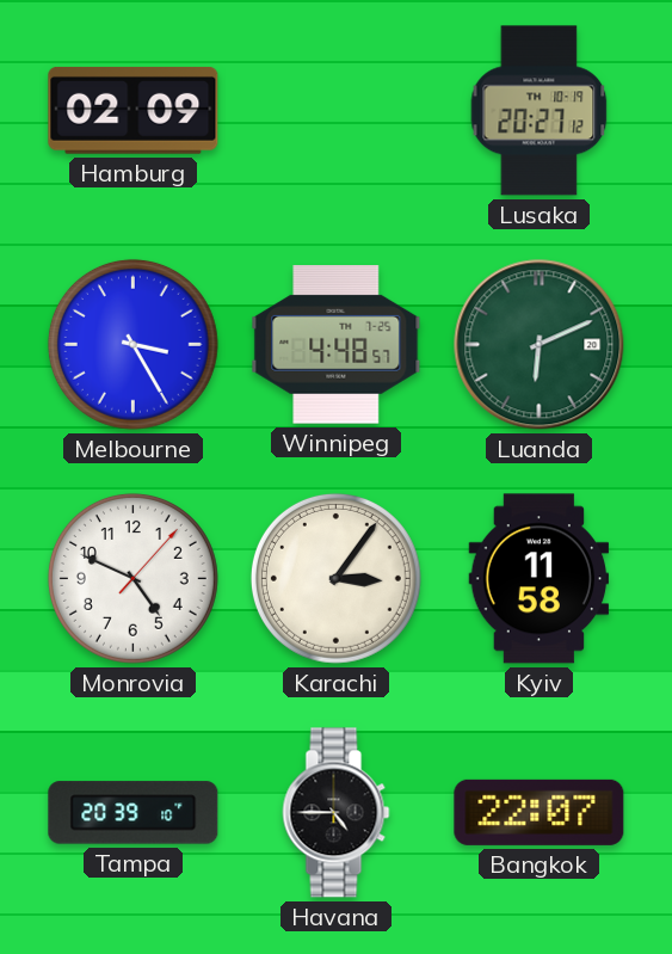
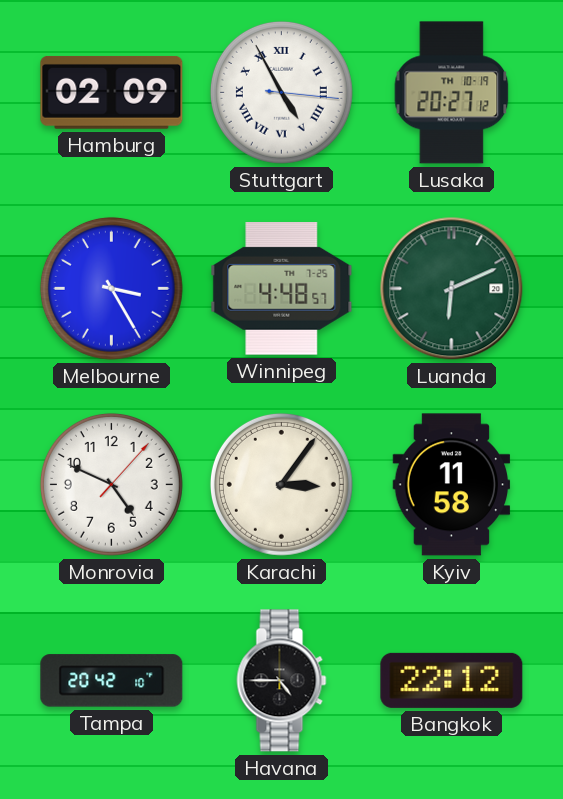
Stuttgart: none -> 4:55
Tampa: 20:39 -> 20:42
Bangkok: 22:07 -> 22:12
